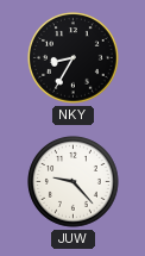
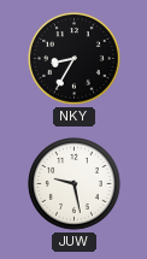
JUW: 9:23 -> 9:28
